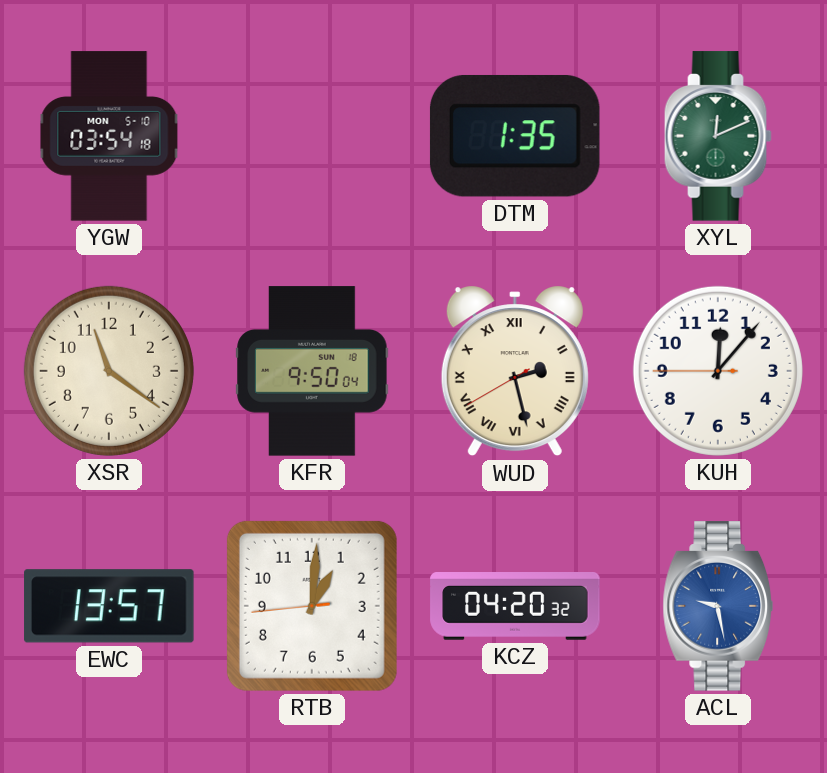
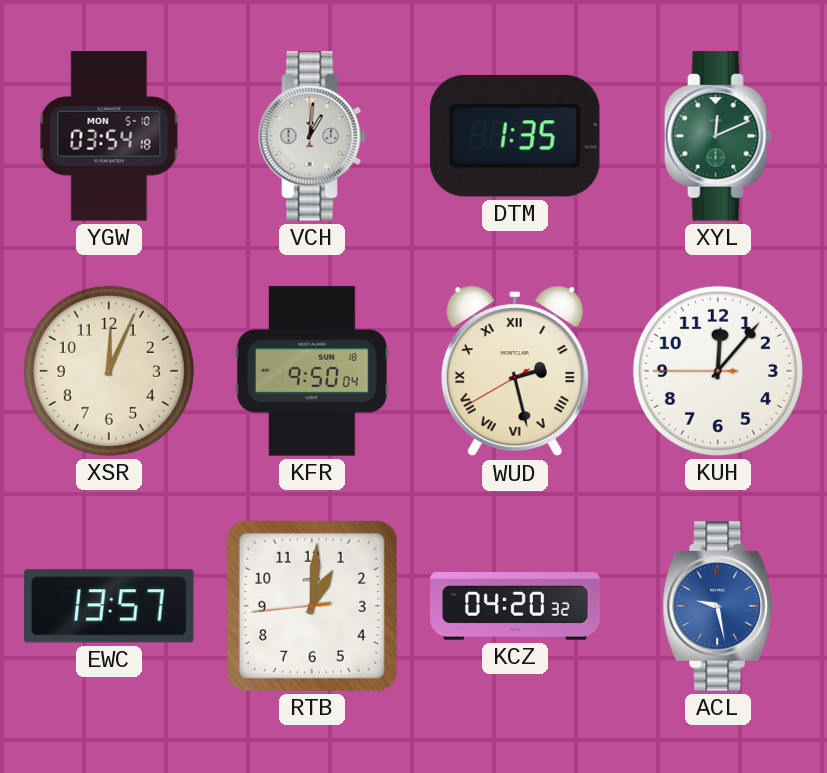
VCH: none -> 1:01
XSR: 11:21 -> 12:04
